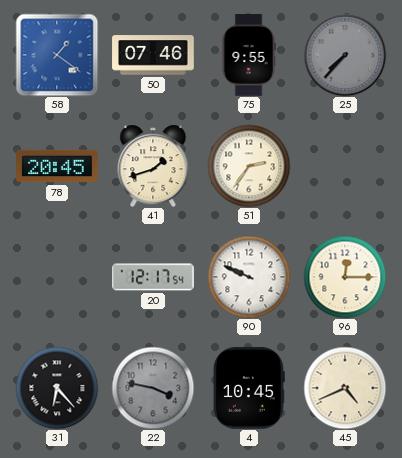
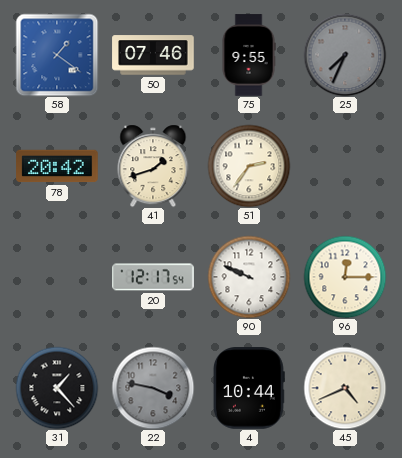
25: 7:37 -> 7:34
78: 20:45 -> 20:42
31: 6:23 -> 1:23
4: 10:45 -> 10:44
